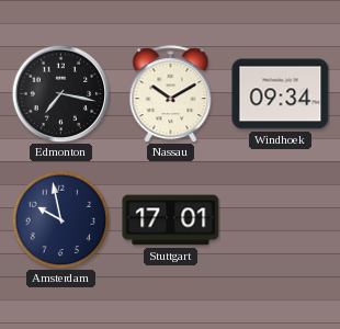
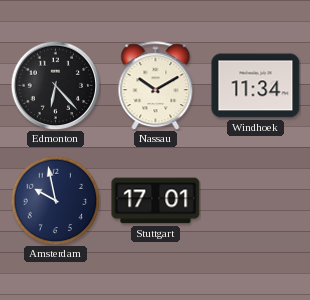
Edmonton: 7:17 -> 6:23
Windhoek: 09:34 -> 11:34
